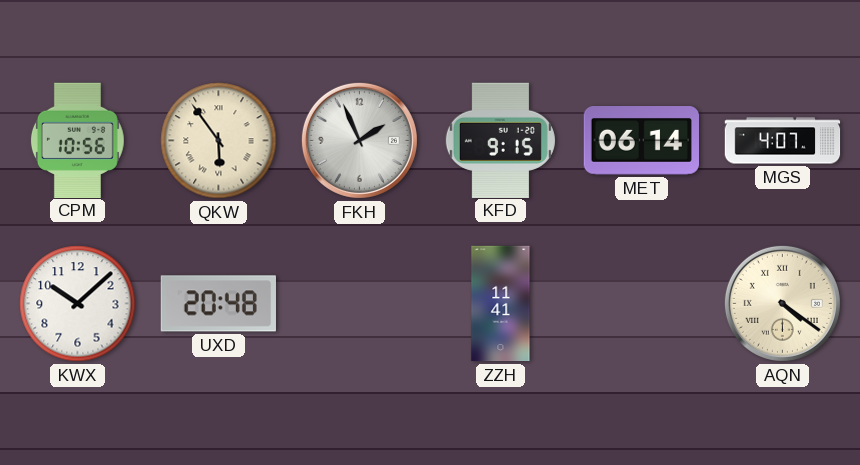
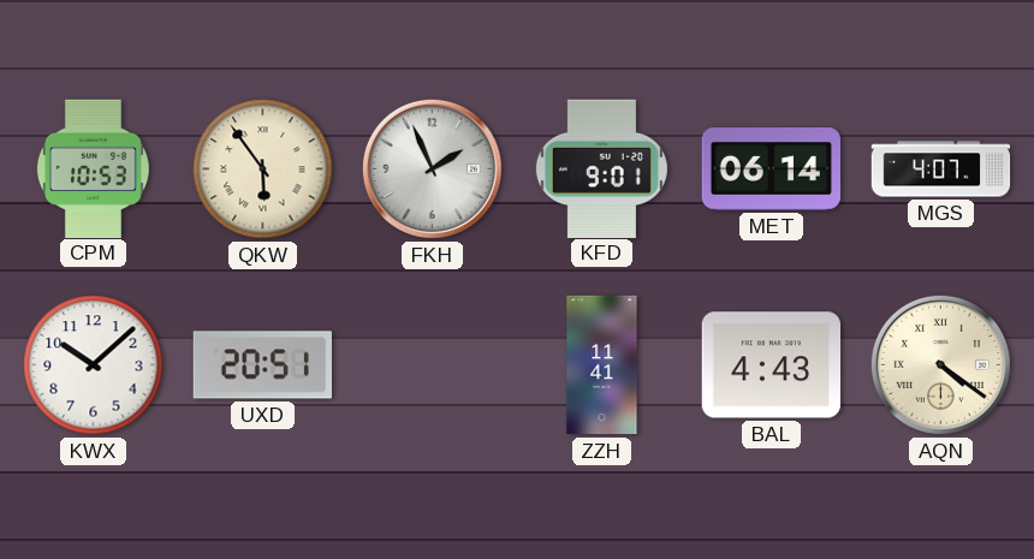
CPM: 10:56 -> 10:53
KFD: 9:15 -> 9:01
UXD: 20:48 -> 20:51
BAL: none -> 4:43
